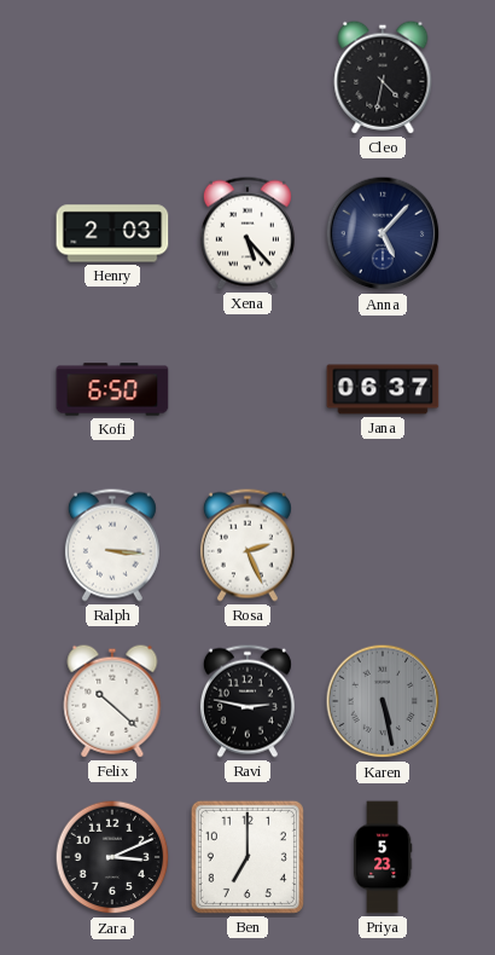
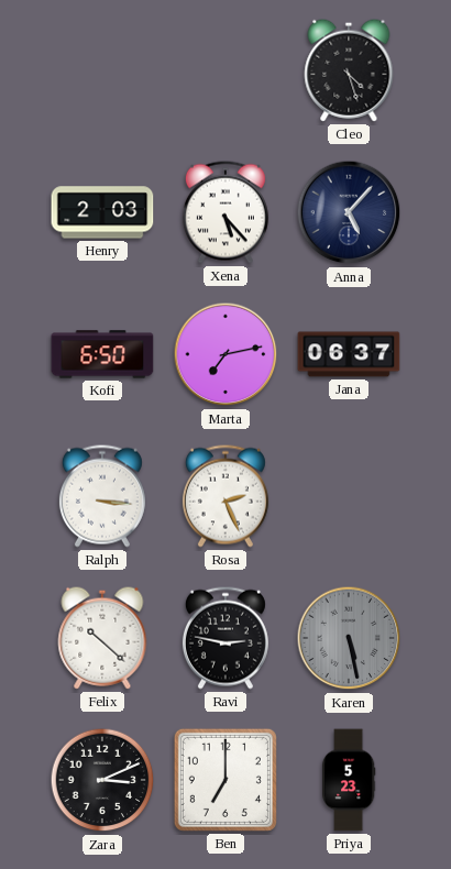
Cleo: 4:32 -> 4:27
Marta: none -> 7:13
